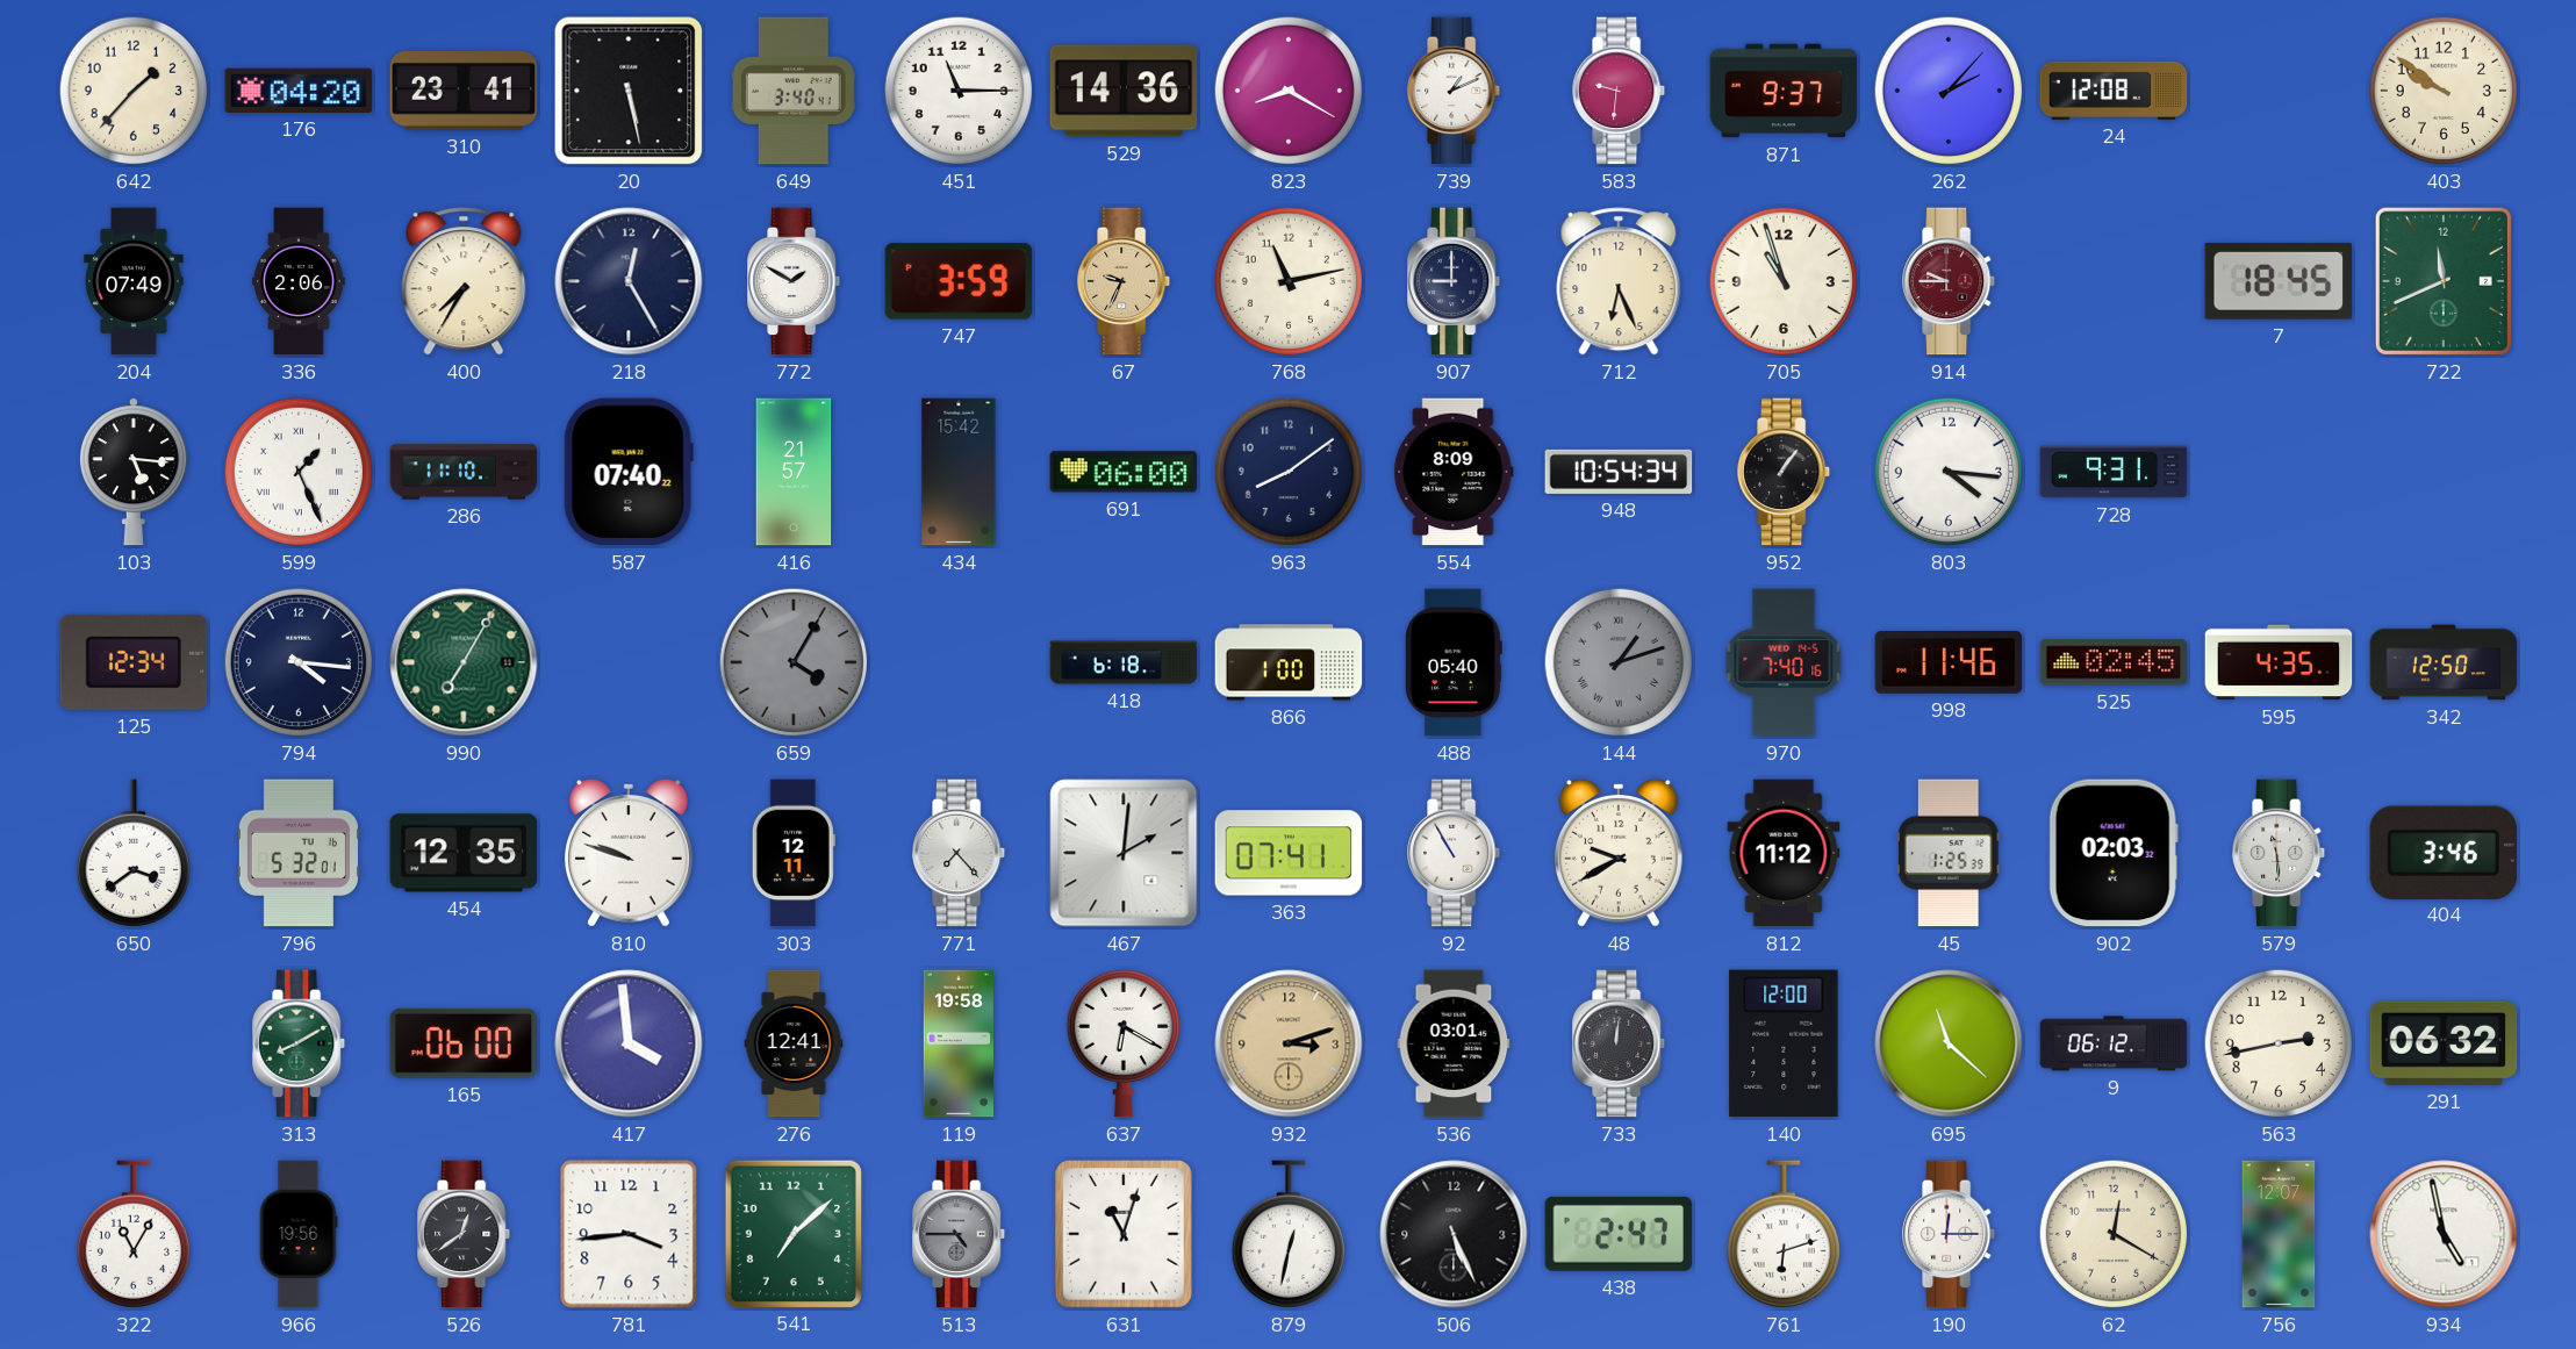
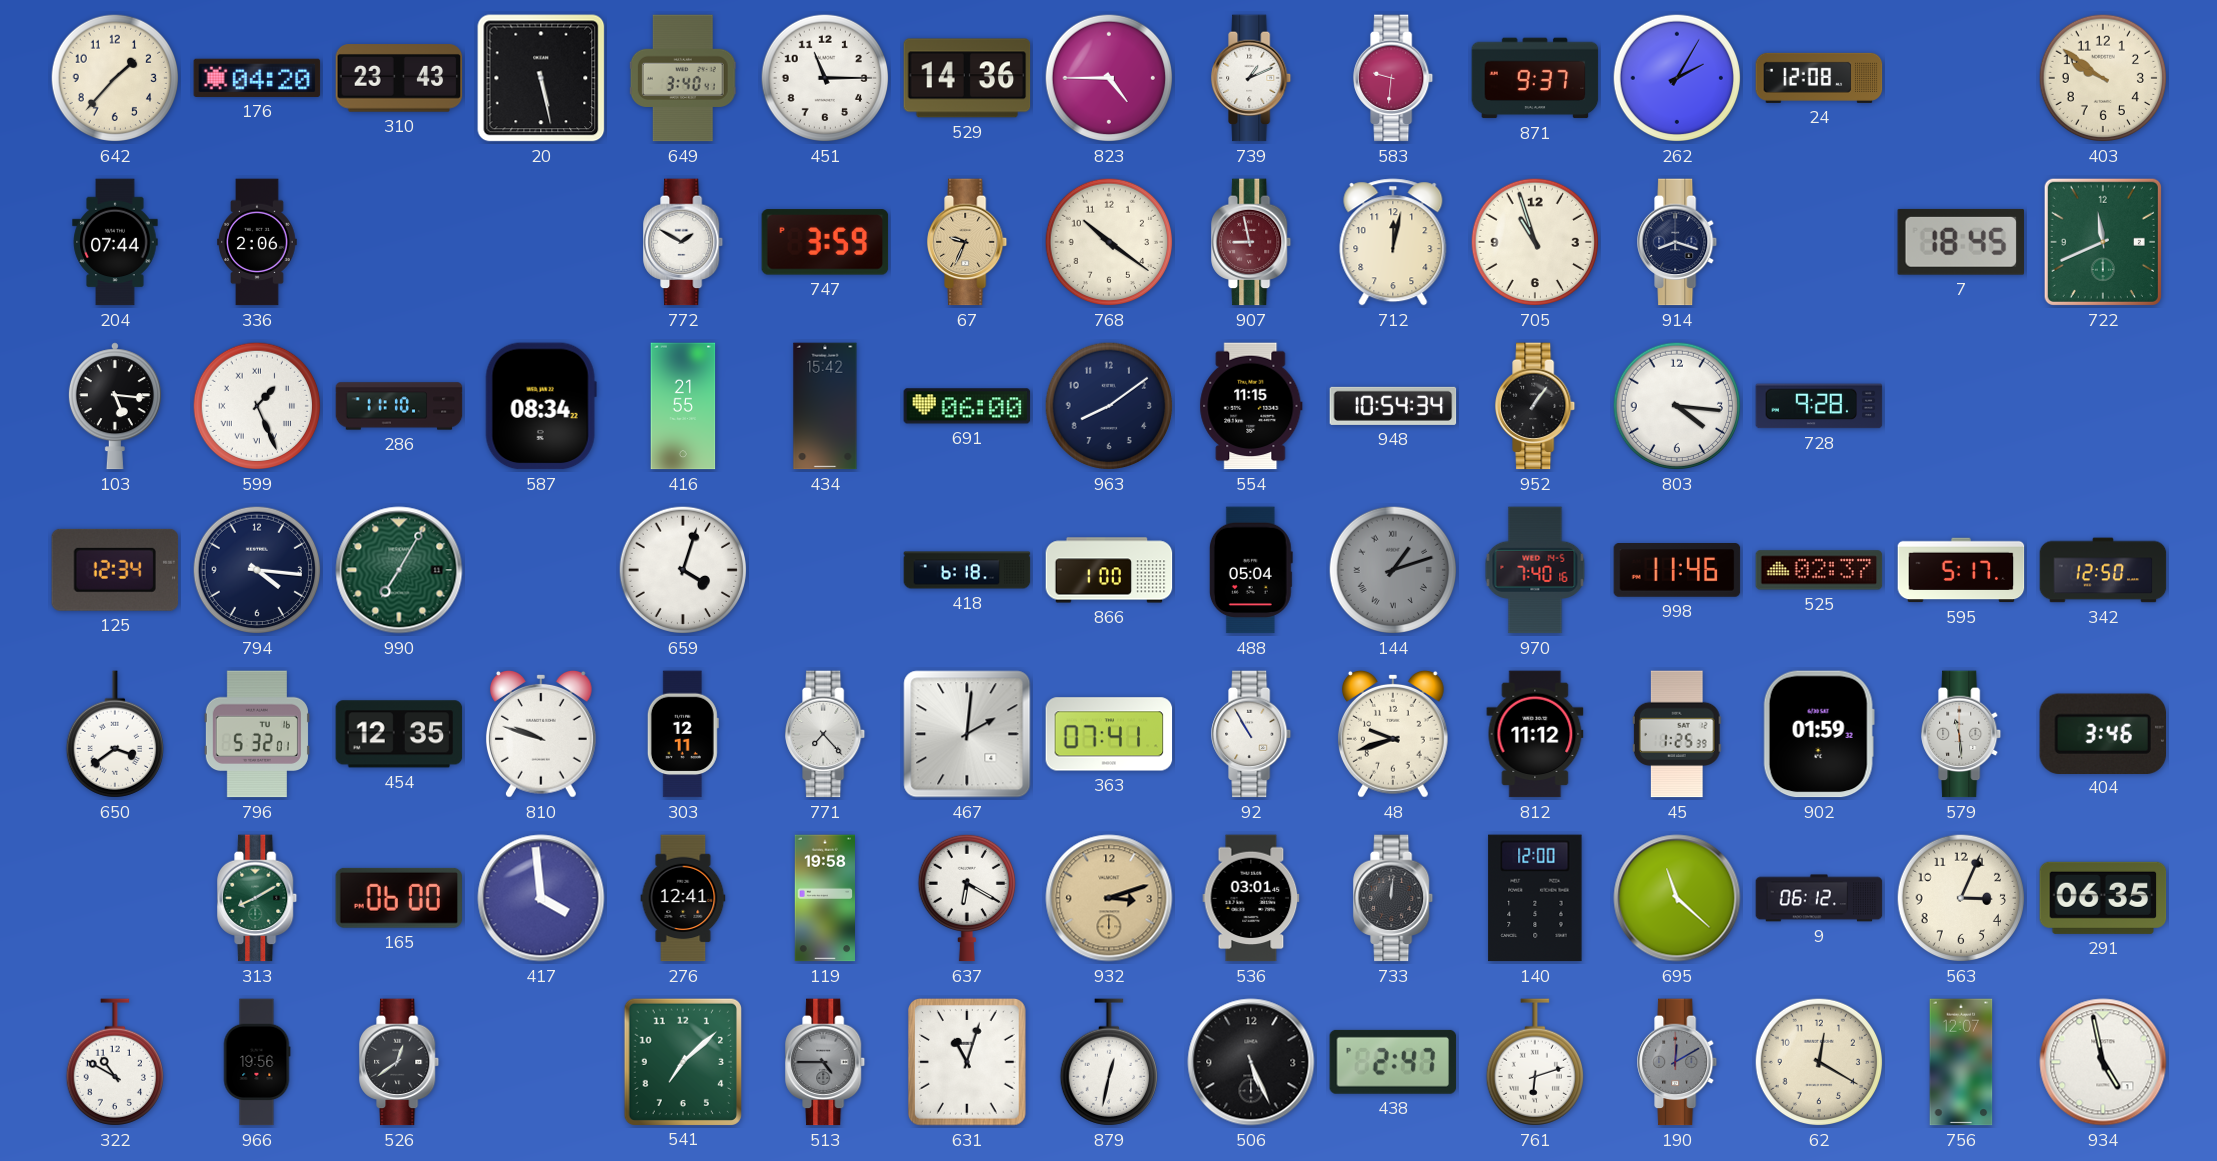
310: 23:41 -> 23:43
823: 8:20 -> 4:45
262: 2:07 -> 2:05
204: 07:49 -> 07:44
400: 7:35 -> none
218: 12:25 -> none
768: 11:13 -> 10:21
907: 9:00 -> 8:58
907 dial: navy -> burgundy
712: 6:26 -> 12:02
914: 9:45 -> 8:18
914 dial: burgundy -> navy
587: 07:40 -> 08:34
416: 21:57 -> 21:55
554: 8:09 -> 11:15
728: 9:31 -> 9:28
659: 4:05 -> 4:03
659 dial: grey -> white
488: 05:40 -> 05:04
525: 02:45 -> 02:37
595: 4:35 -> 5:17
48: 9:40 -> 9:42
902: 02:03 -> 01:59
563: 2:43 -> 3:04
291: 06:32 -> 06:35
322: 11:05 -> 10:50
781: 3:44 -> none
190: 12:15 -> 12:10
190 dial: white -> grey
